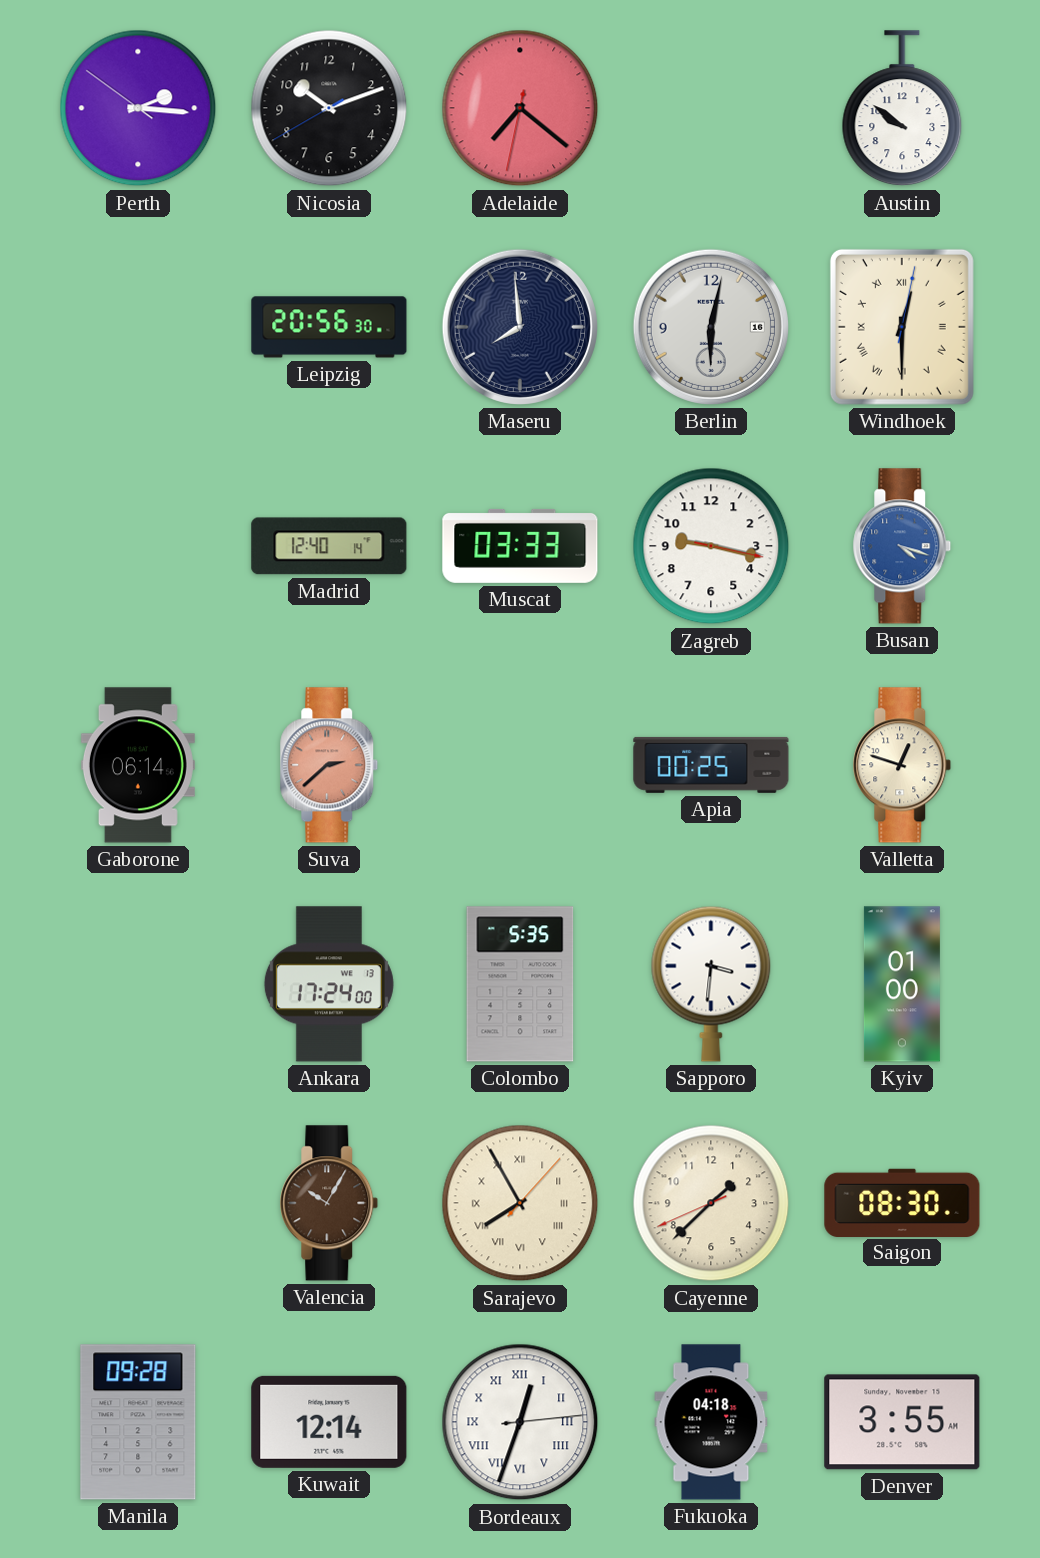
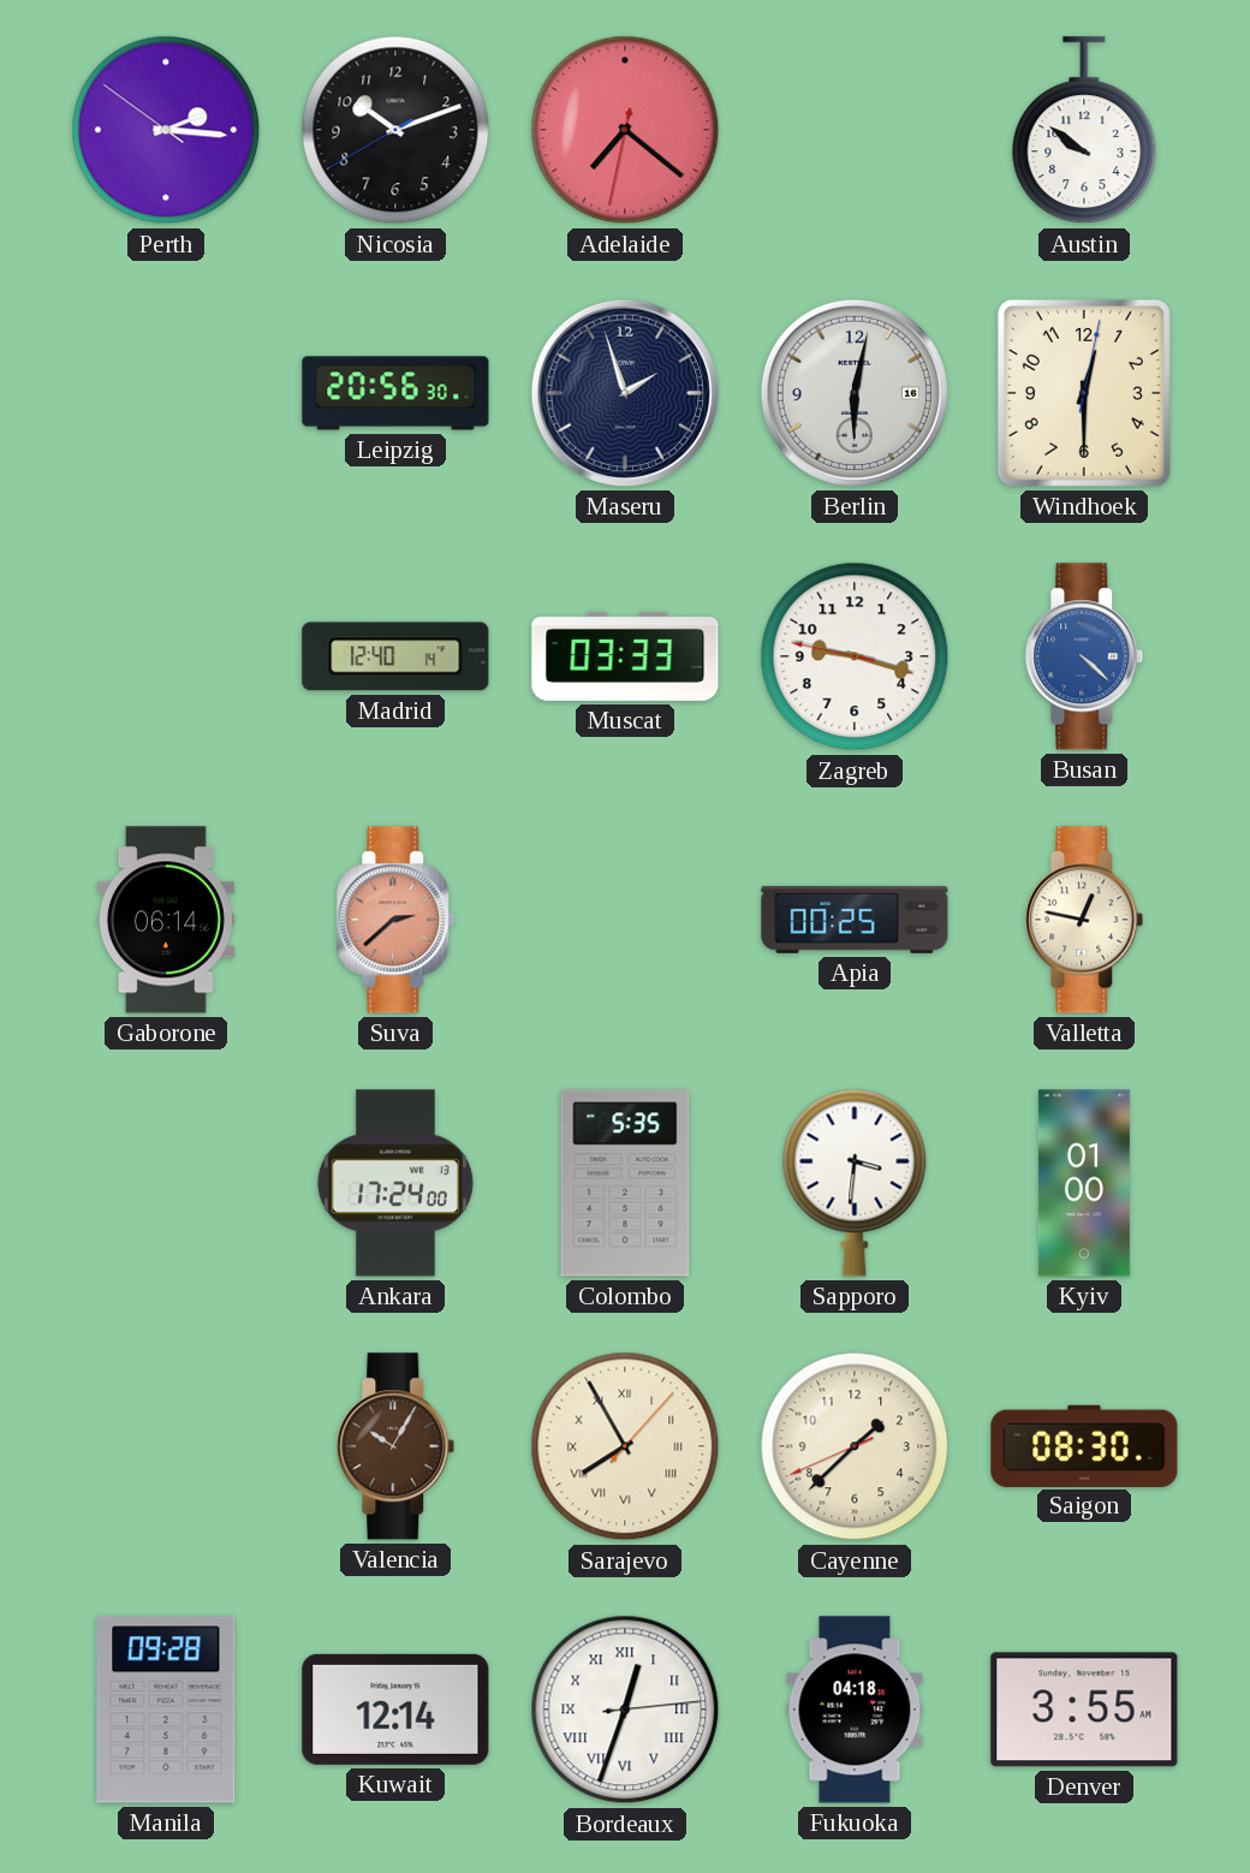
Maseru: 7:59 -> 1:57
Windhoek numerals: Roman -> Arabic
Zagreb: 9:17:17 -> 9:17:47
Busan: 4:18 -> 4:22
Valletta: 12:48 -> 12:47
